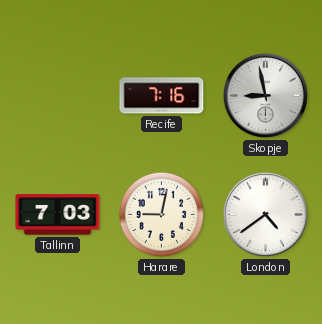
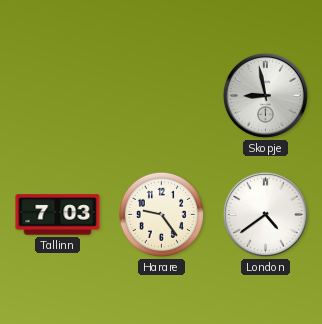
Recife: 7:16 -> none
Harare: 9:02 -> 9:24
